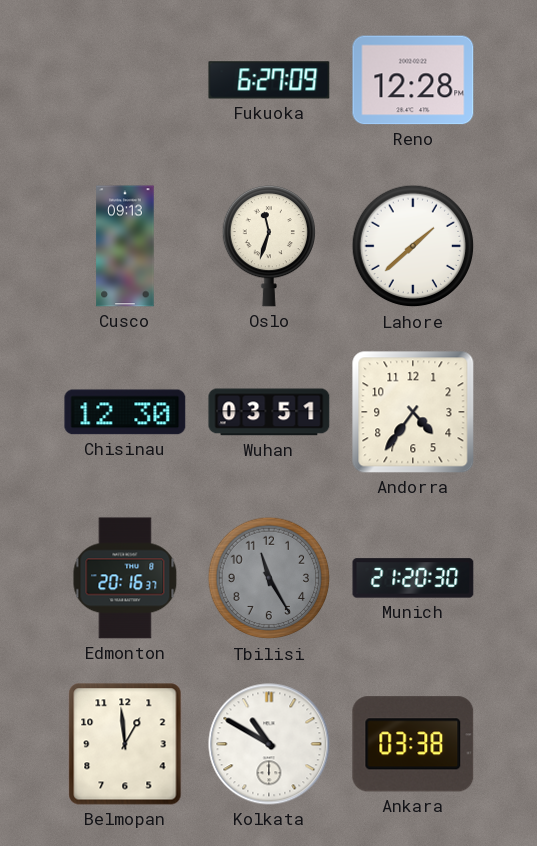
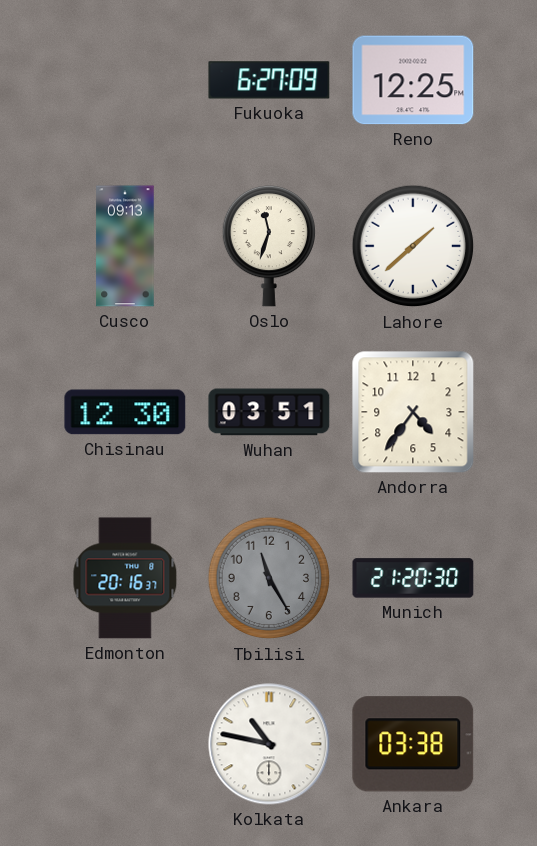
Reno: 12:28 -> 12:25
Belmopan: 12:59 -> none
Kolkata: 10:50 -> 10:47
